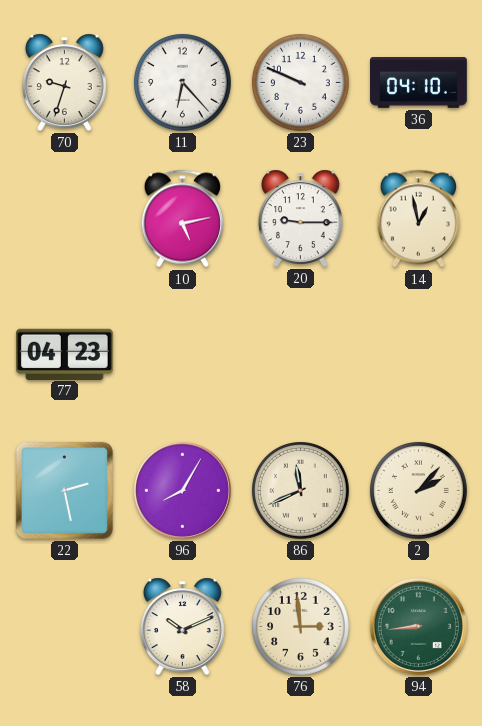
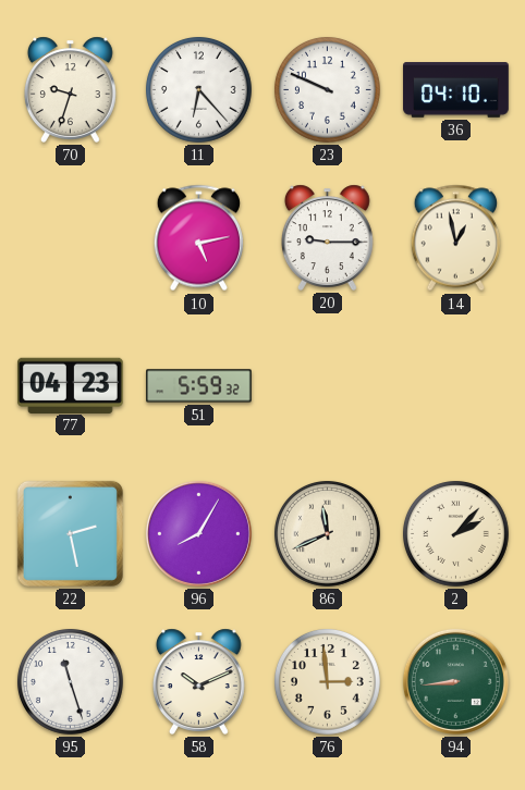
51: none -> 5:59
95: none -> 11:27
